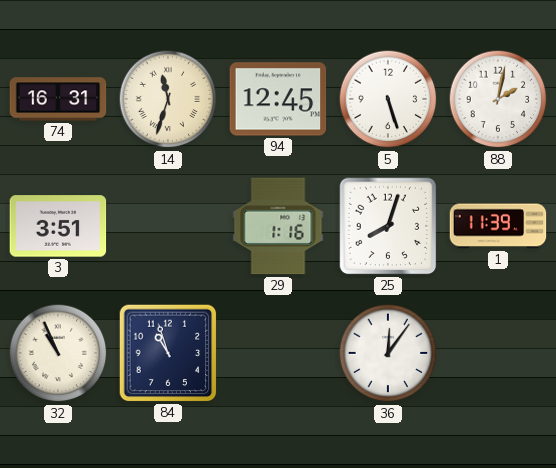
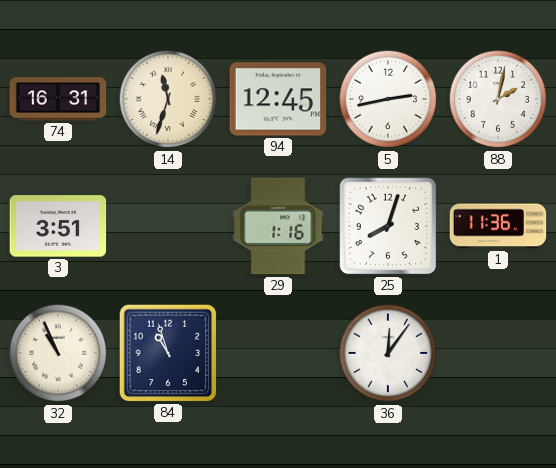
5: 5:27 -> 2:43
1: 11:39 -> 11:36
